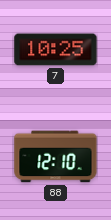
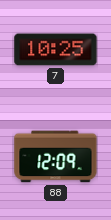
88: 12:10 -> 12:09
